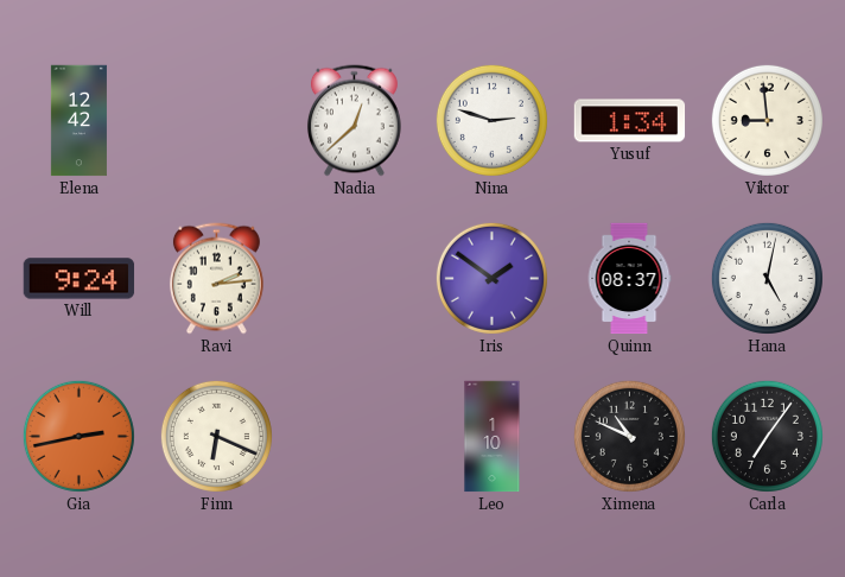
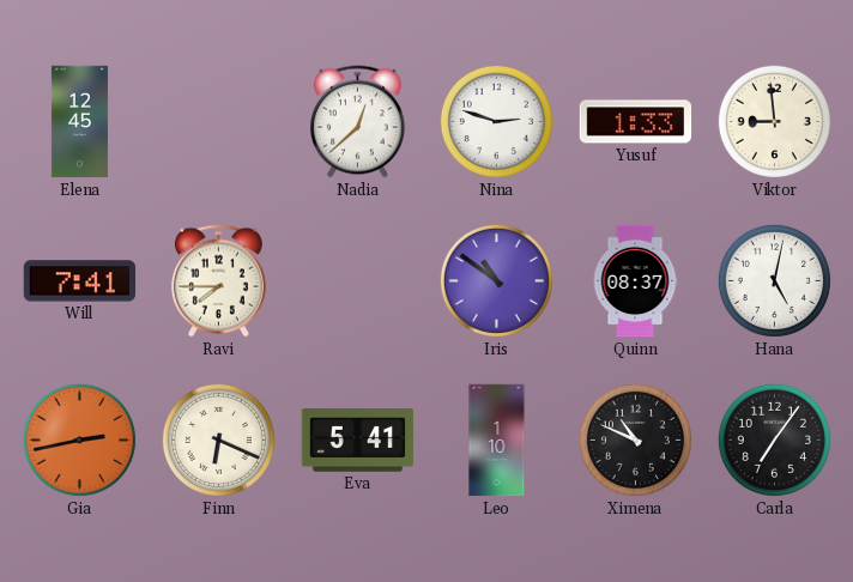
Elena: 12:42 -> 12:45
Yusuf: 1:34 -> 1:33
Will: 9:24 -> 7:41
Ravi: 2:14 -> 7:45
Iris: 1:51 -> 10:51
Eva: none -> 5:41
